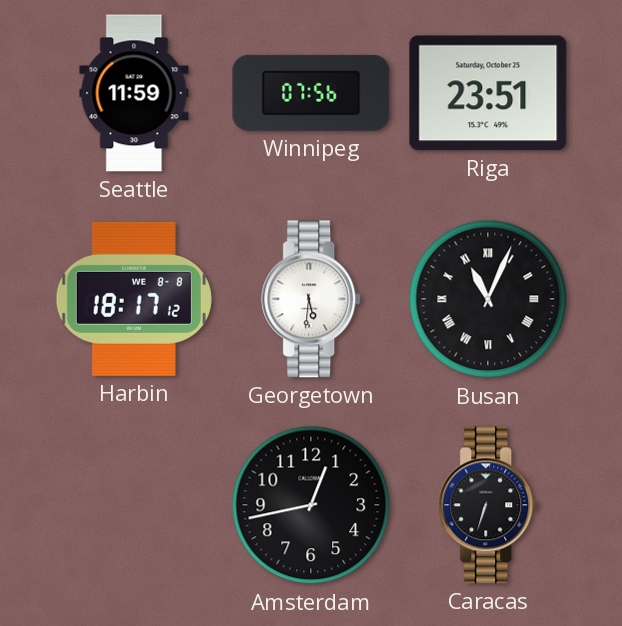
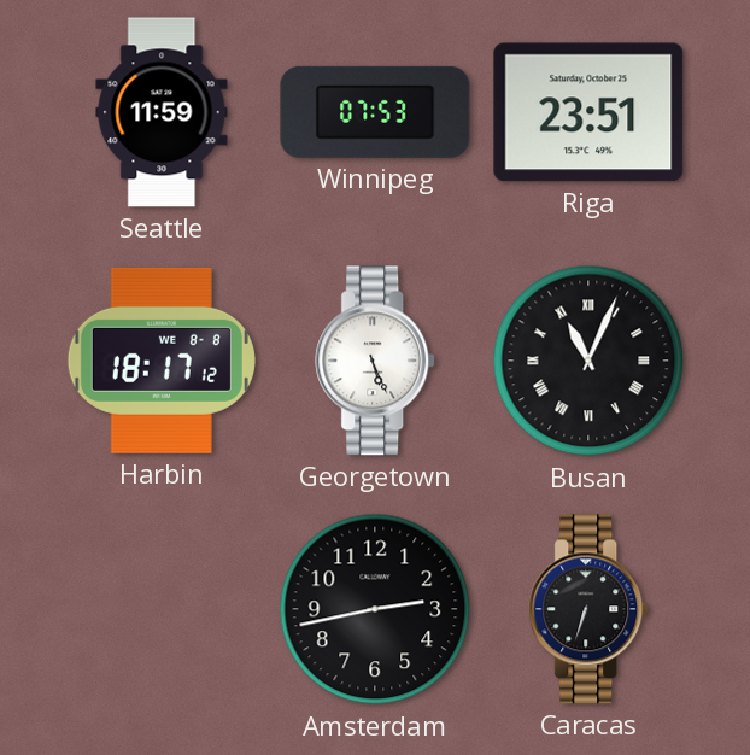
Winnipeg: 07:56 -> 07:53
Georgetown: 5:31 -> 5:26
Amsterdam: 12:43 -> 2:43
